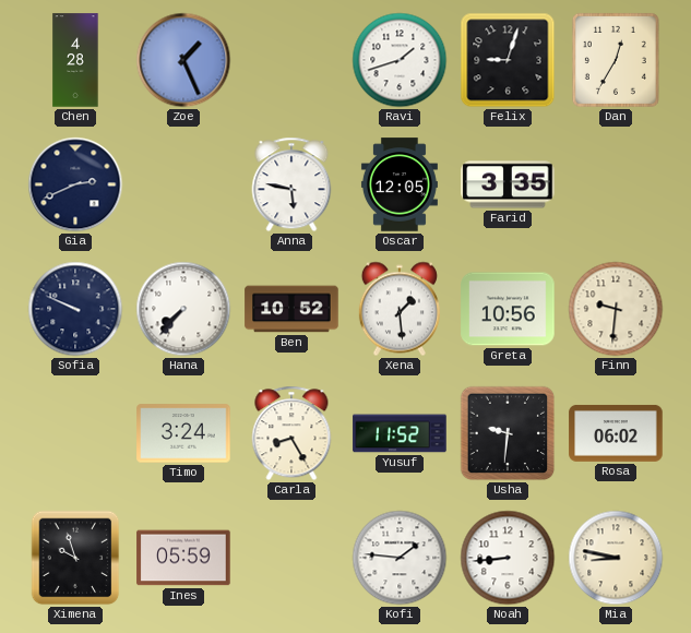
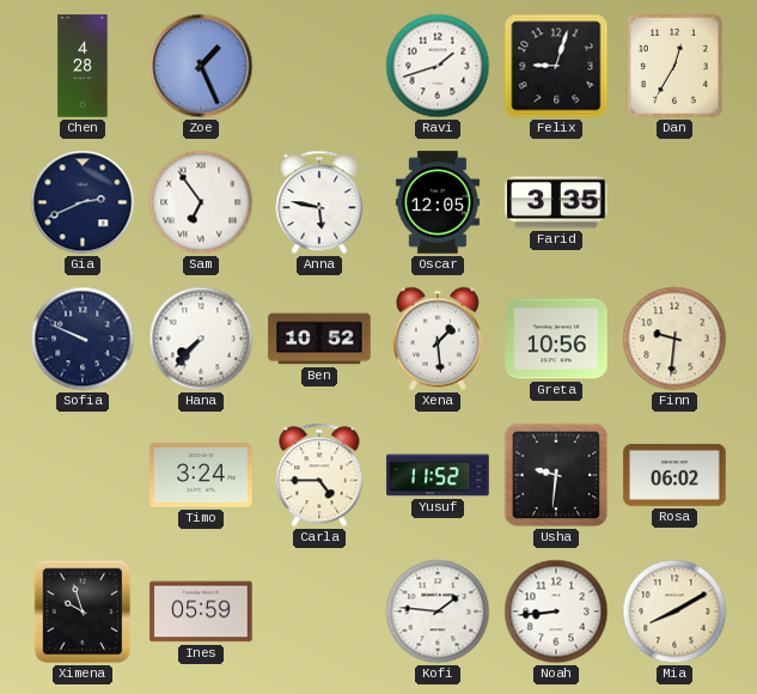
Sam: none -> 6:54
Carla: 8:25 -> 4:45
Mia: 8:47 -> 8:10
